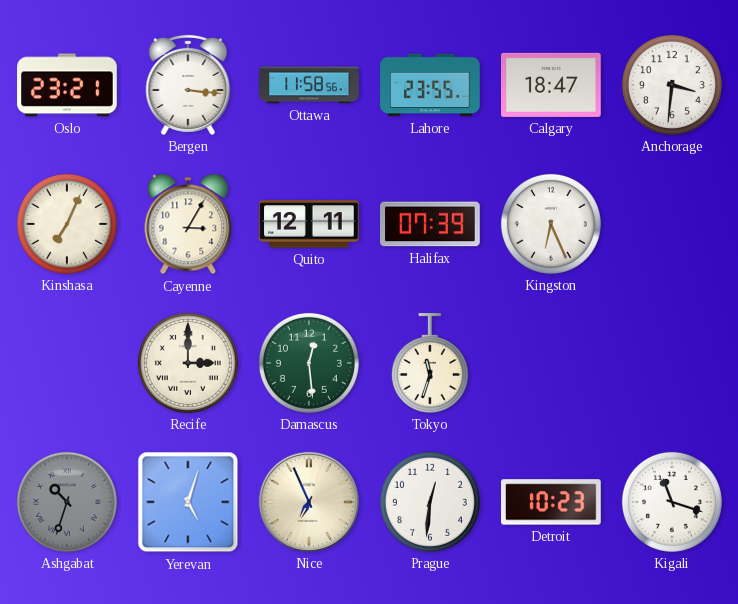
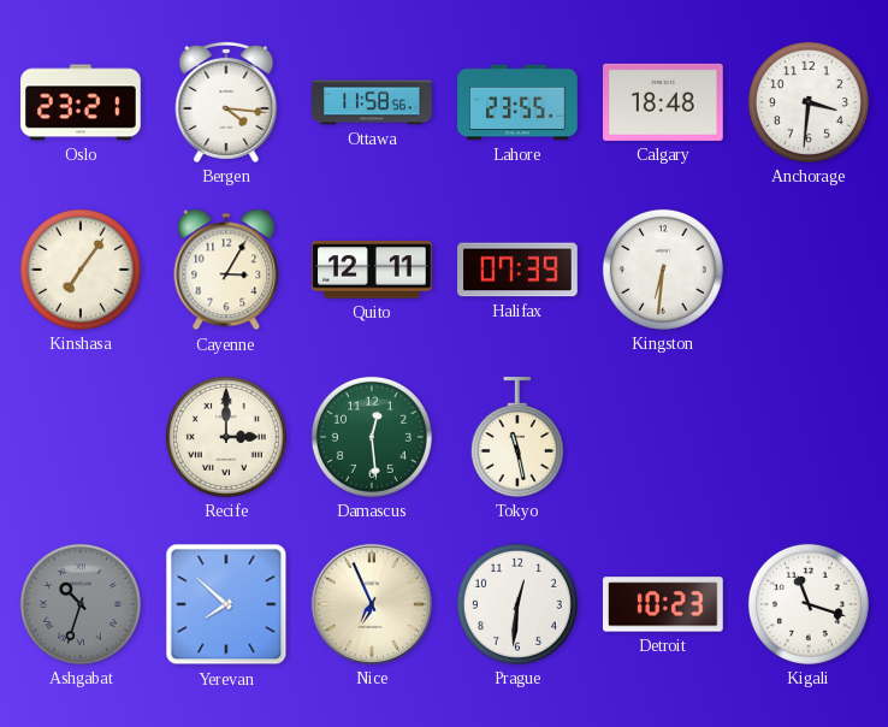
Bergen: 3:16 -> 4:16
Calgary: 18:47 -> 18:48
Kinshasa: 7:04 -> 7:06
Kingston: 6:26 -> 6:31
Tokyo: 11:33 -> 11:28
Yerevan: 5:03 -> 7:52
